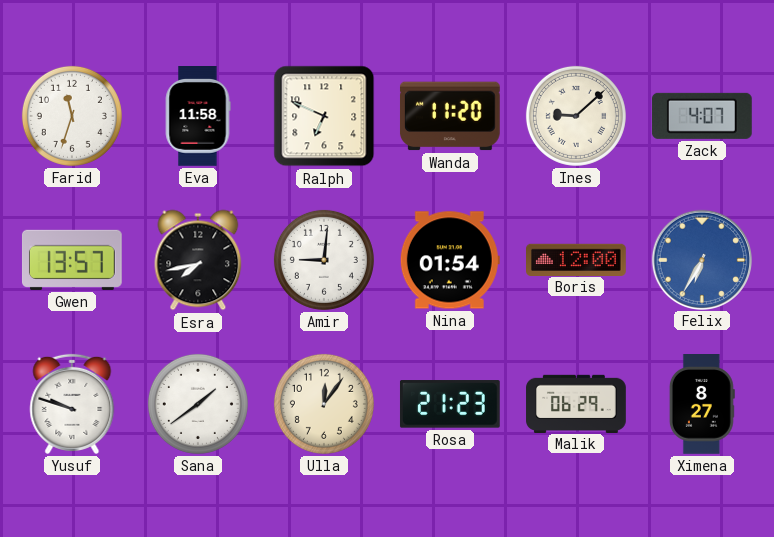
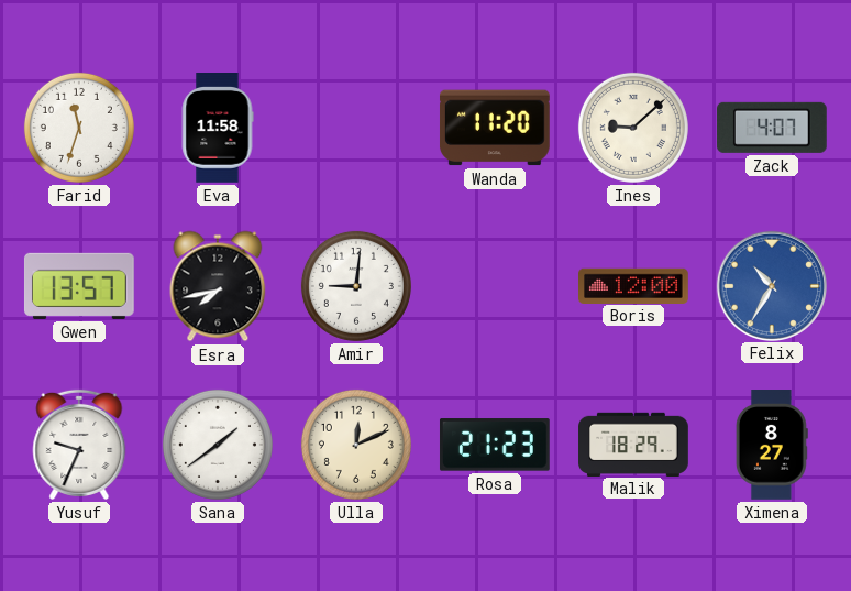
Ralph: 6:49 -> none
Nina: 01:54 -> none
Felix: 6:35 -> 10:35
Yusuf: 9:48 -> 9:34
Ulla: 12:06 -> 12:11
Malik: 06:29 -> 18:29
